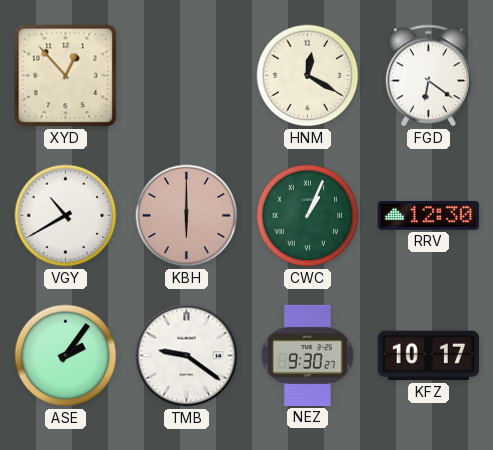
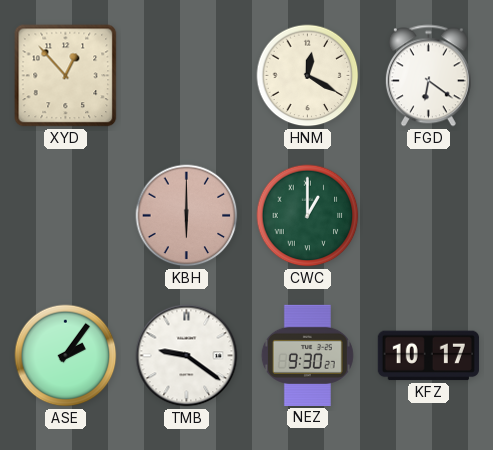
VGY: 10:40 -> none
CWC: 1:04 -> 1:00
RRV: 12:30 -> none
